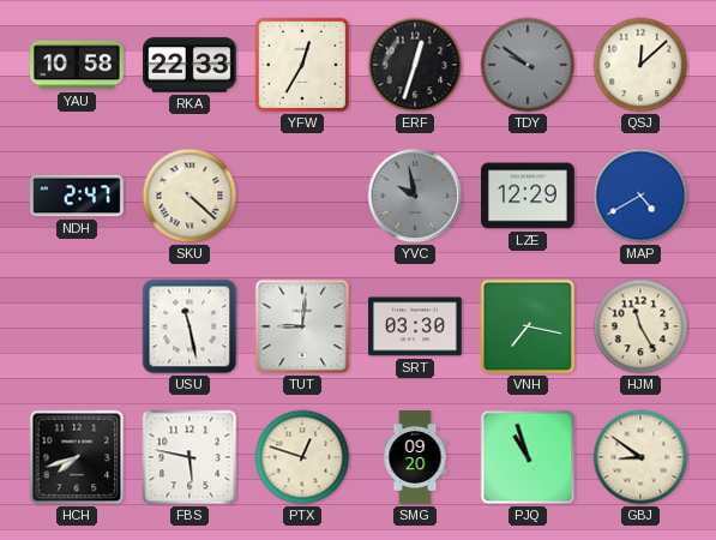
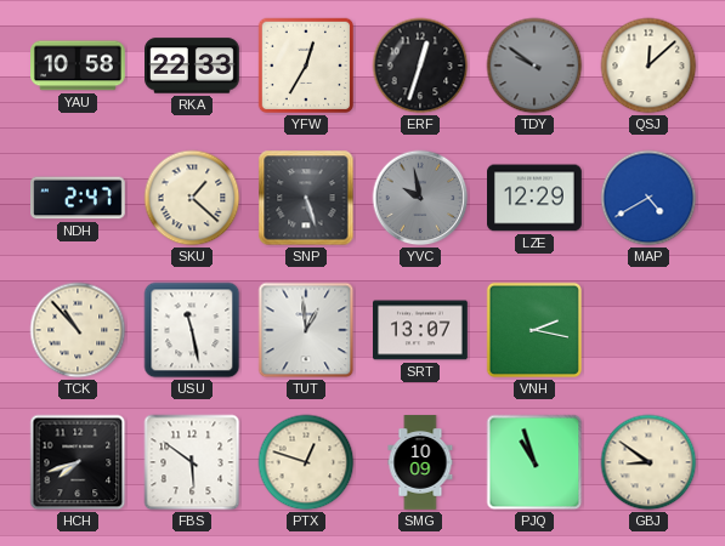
SKU: 4:22 -> 1:22
SNP: none -> 5:27
TCK: none -> 10:53
TUT: 9:01 -> 12:59
SRT: 03:30 -> 13:07
VNH: 7:17 -> 2:17
HJM: 11:25 -> none
FBS: 5:47 -> 5:51
SMG: 09:20 -> 10:09
